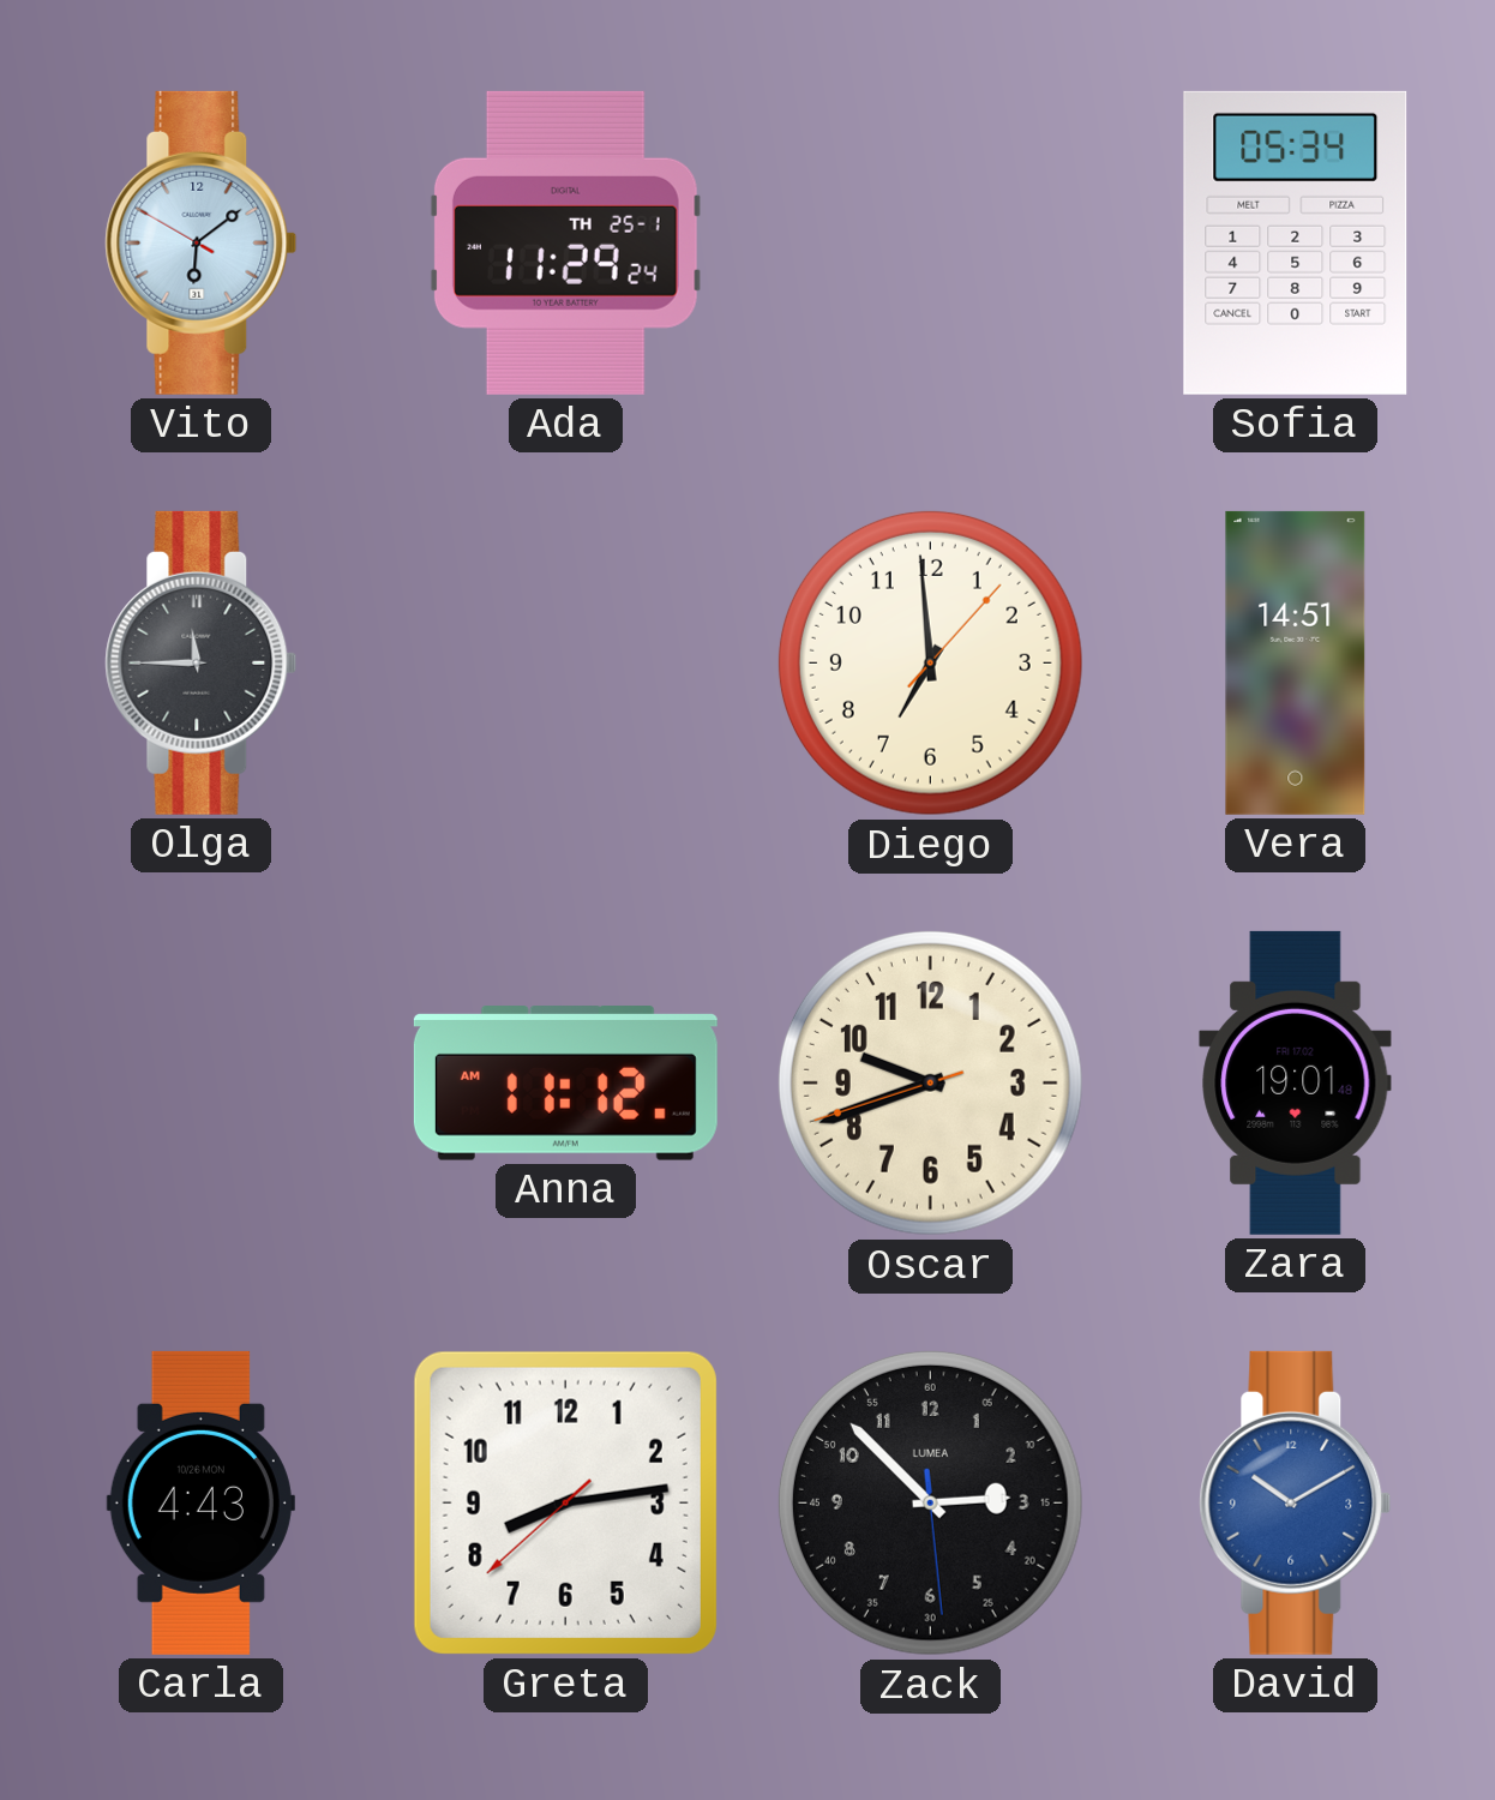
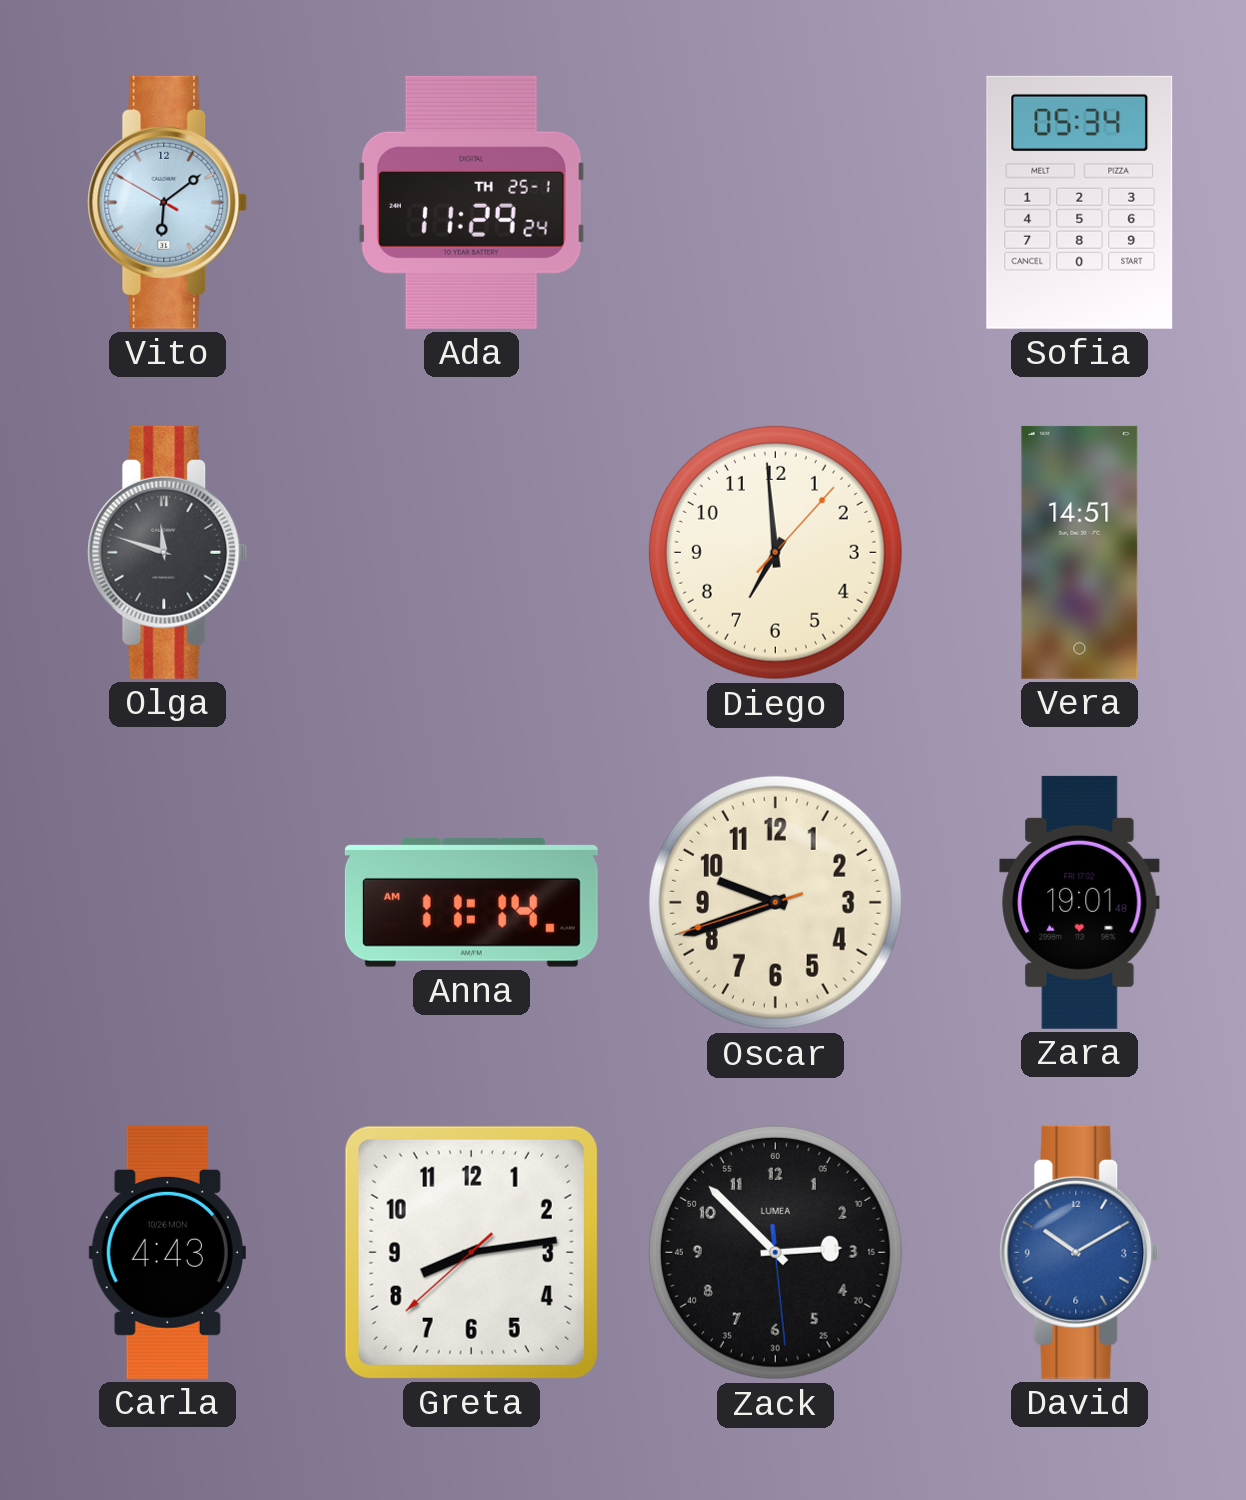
Olga: 11:45 -> 11:48
Anna: 11:12 -> 11:14
